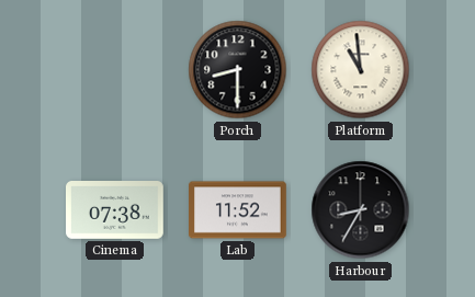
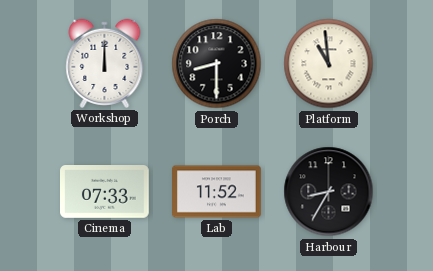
Workshop: none -> 12:00
Cinema: 07:38 -> 07:33
